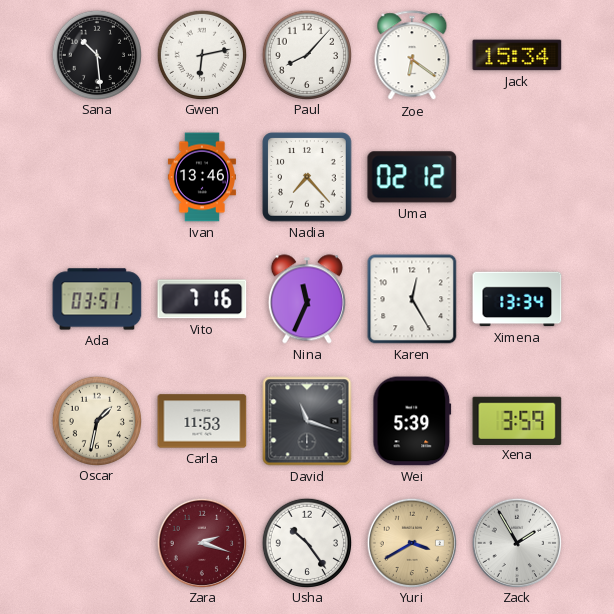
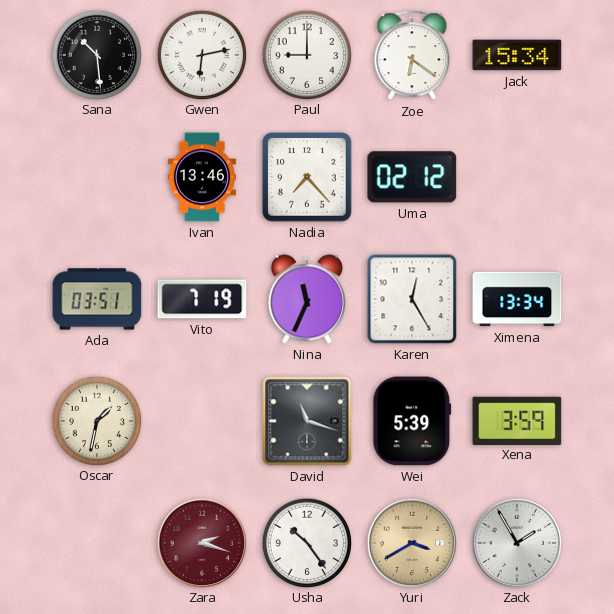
Paul: 8:07 -> 9:00
Vito: 7:16 -> 7:19
Carla: 11:53 -> none
